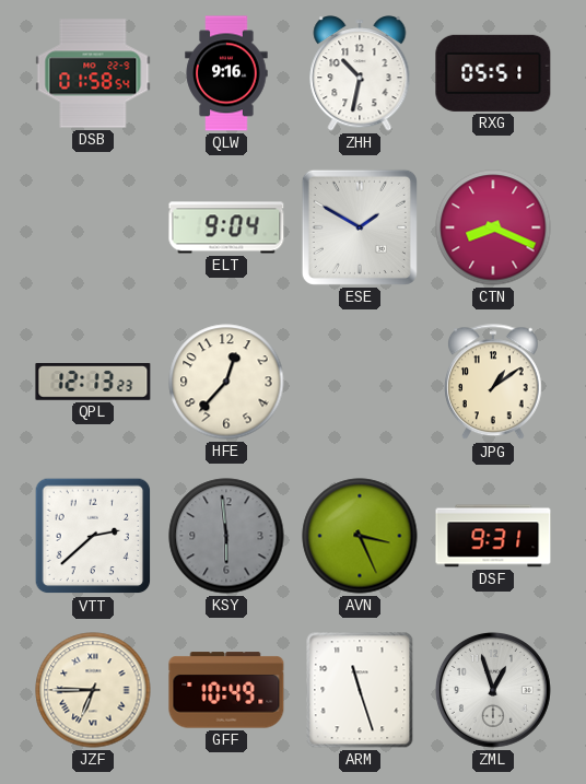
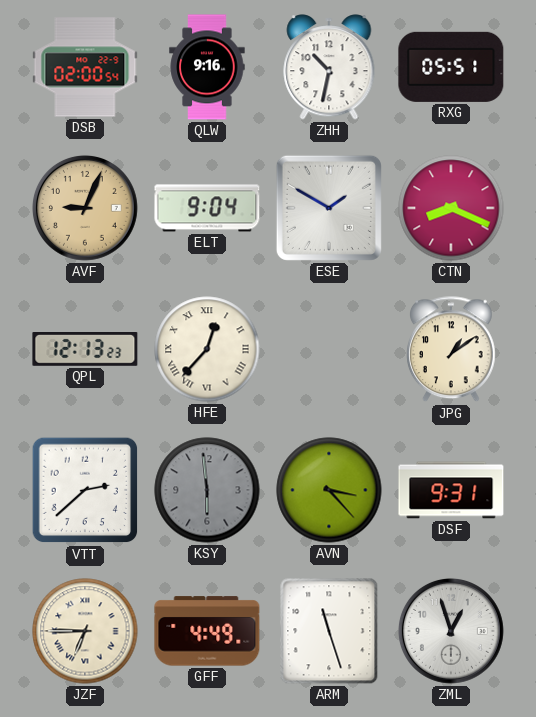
DSB: 01:58 -> 02:00
AVF: none -> 9:04
HFE numerals: Arabic -> Roman
AVN: 3:26 -> 3:23
GFF: 10:49 -> 4:49
